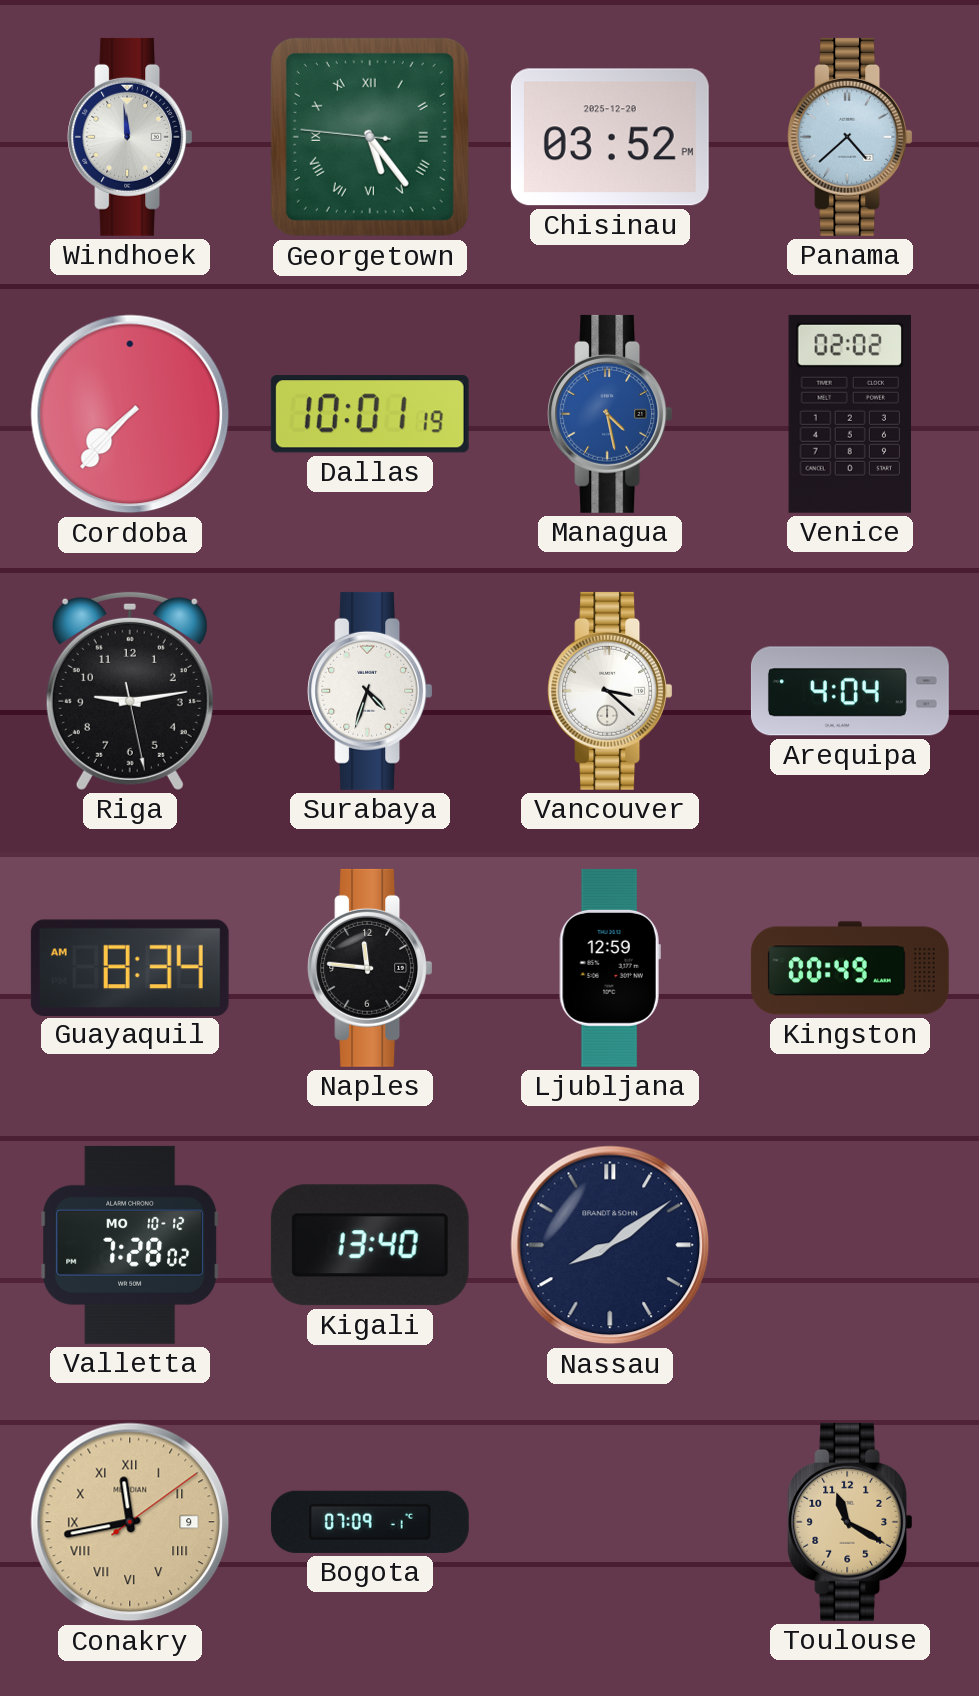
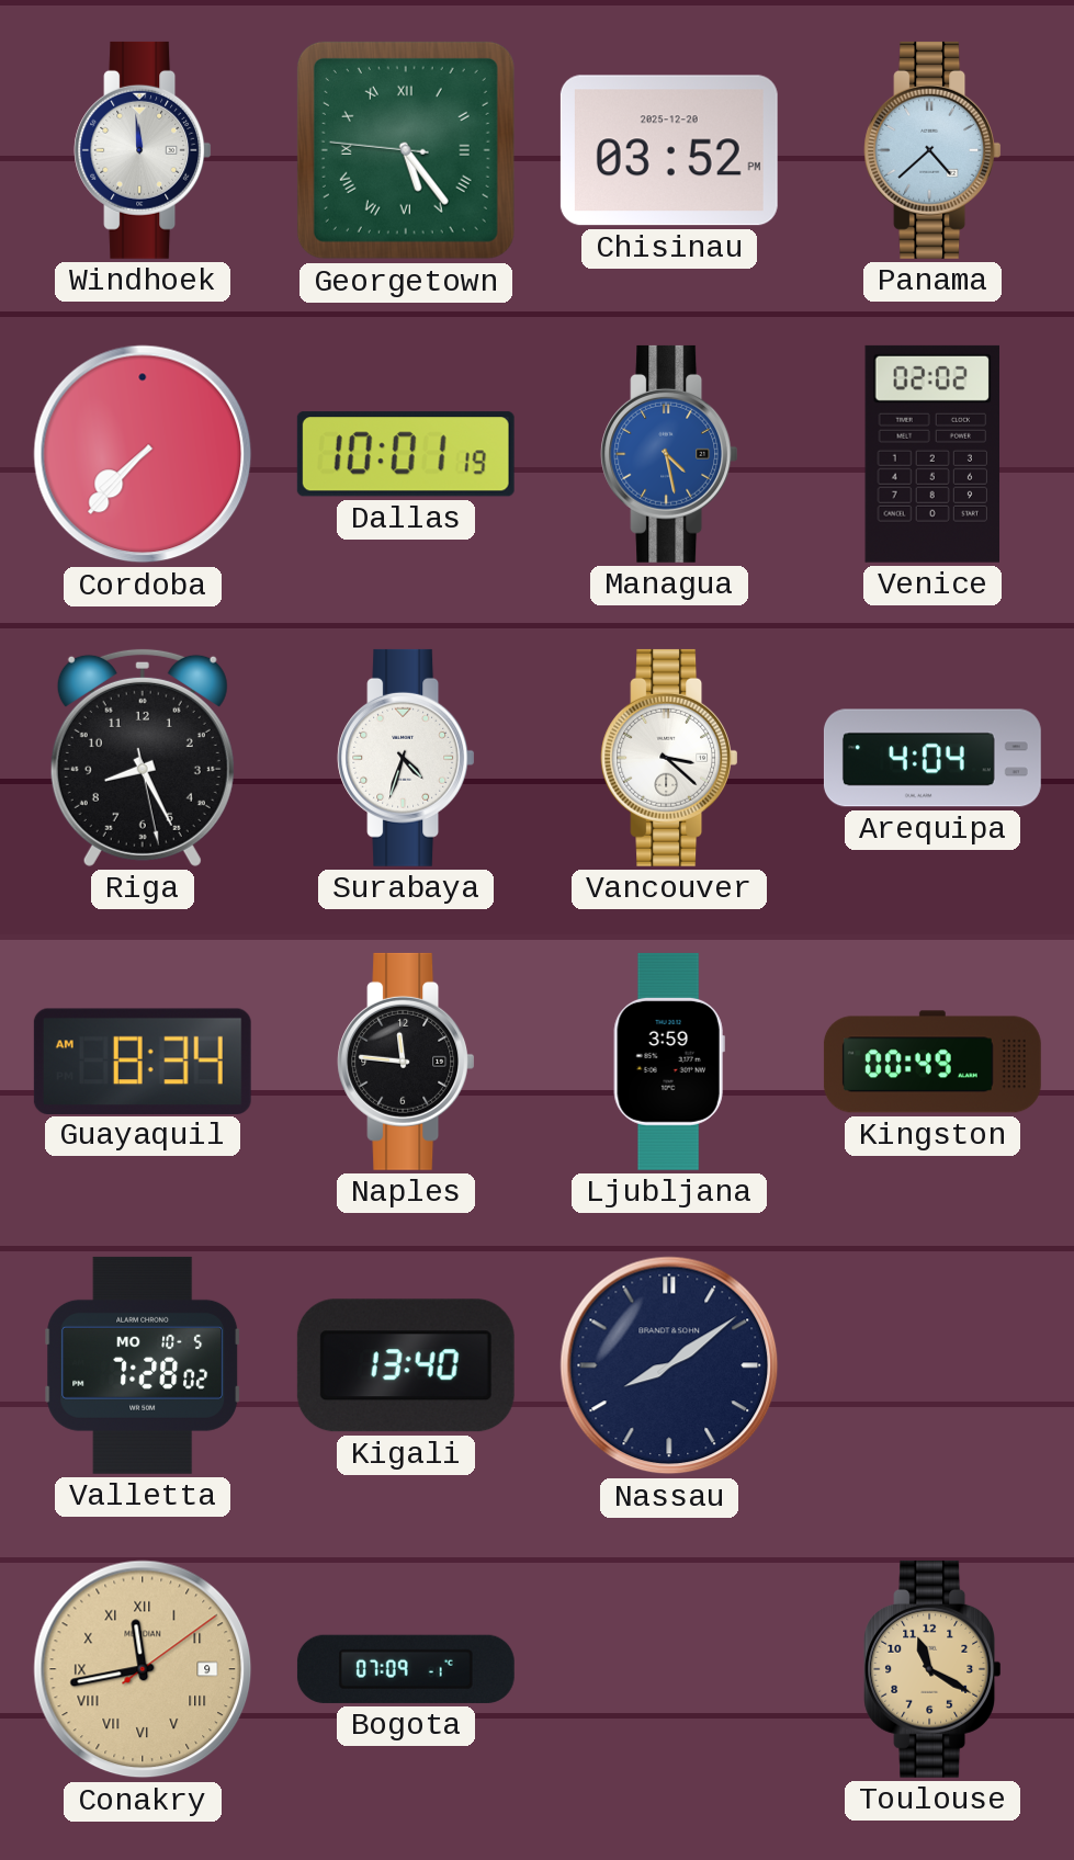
Riga: 9:13 -> 8:25
Ljubljana: 12:59 -> 3:59
Valletta date: MO 10-12 -> MO 10-5
